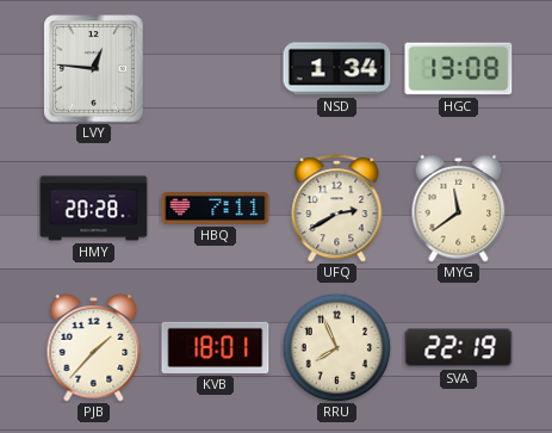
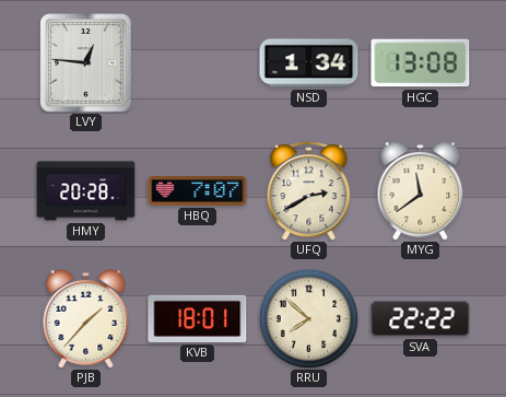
HBQ: 7:11 -> 7:07
RRU: 7:56 -> 7:52
SVA: 22:19 -> 22:22
